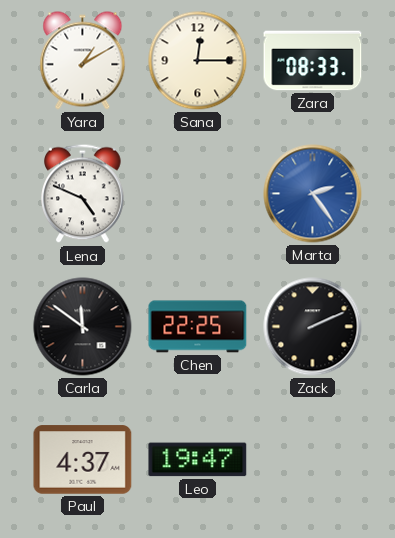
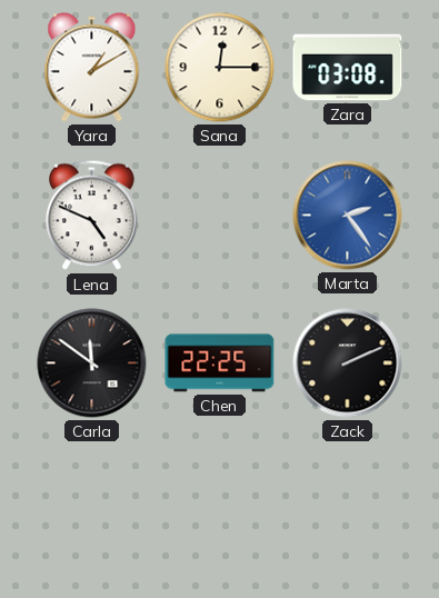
Zara: 08:33 -> 03:08
Paul: 4:37 -> none
Leo: 19:47 -> none
